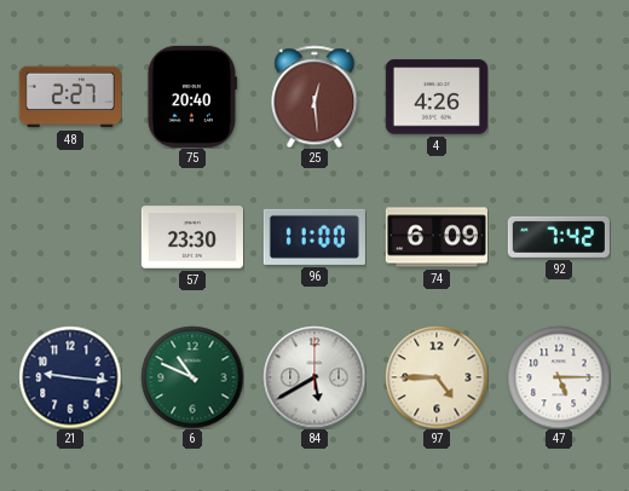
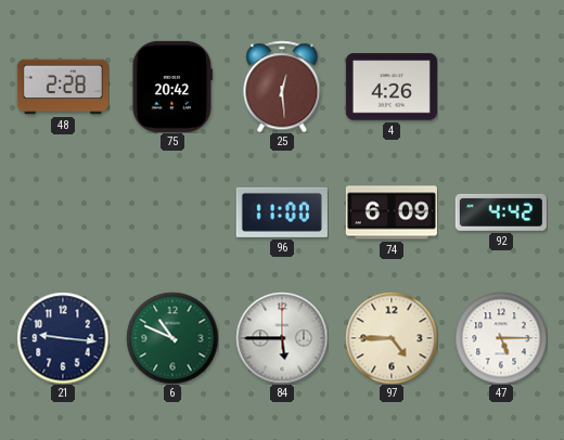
48: 2:27 -> 2:28
75: 20:40 -> 20:42
57: 23:30 -> none
92: 7:42 -> 4:42
84: 5:40 -> 5:45
